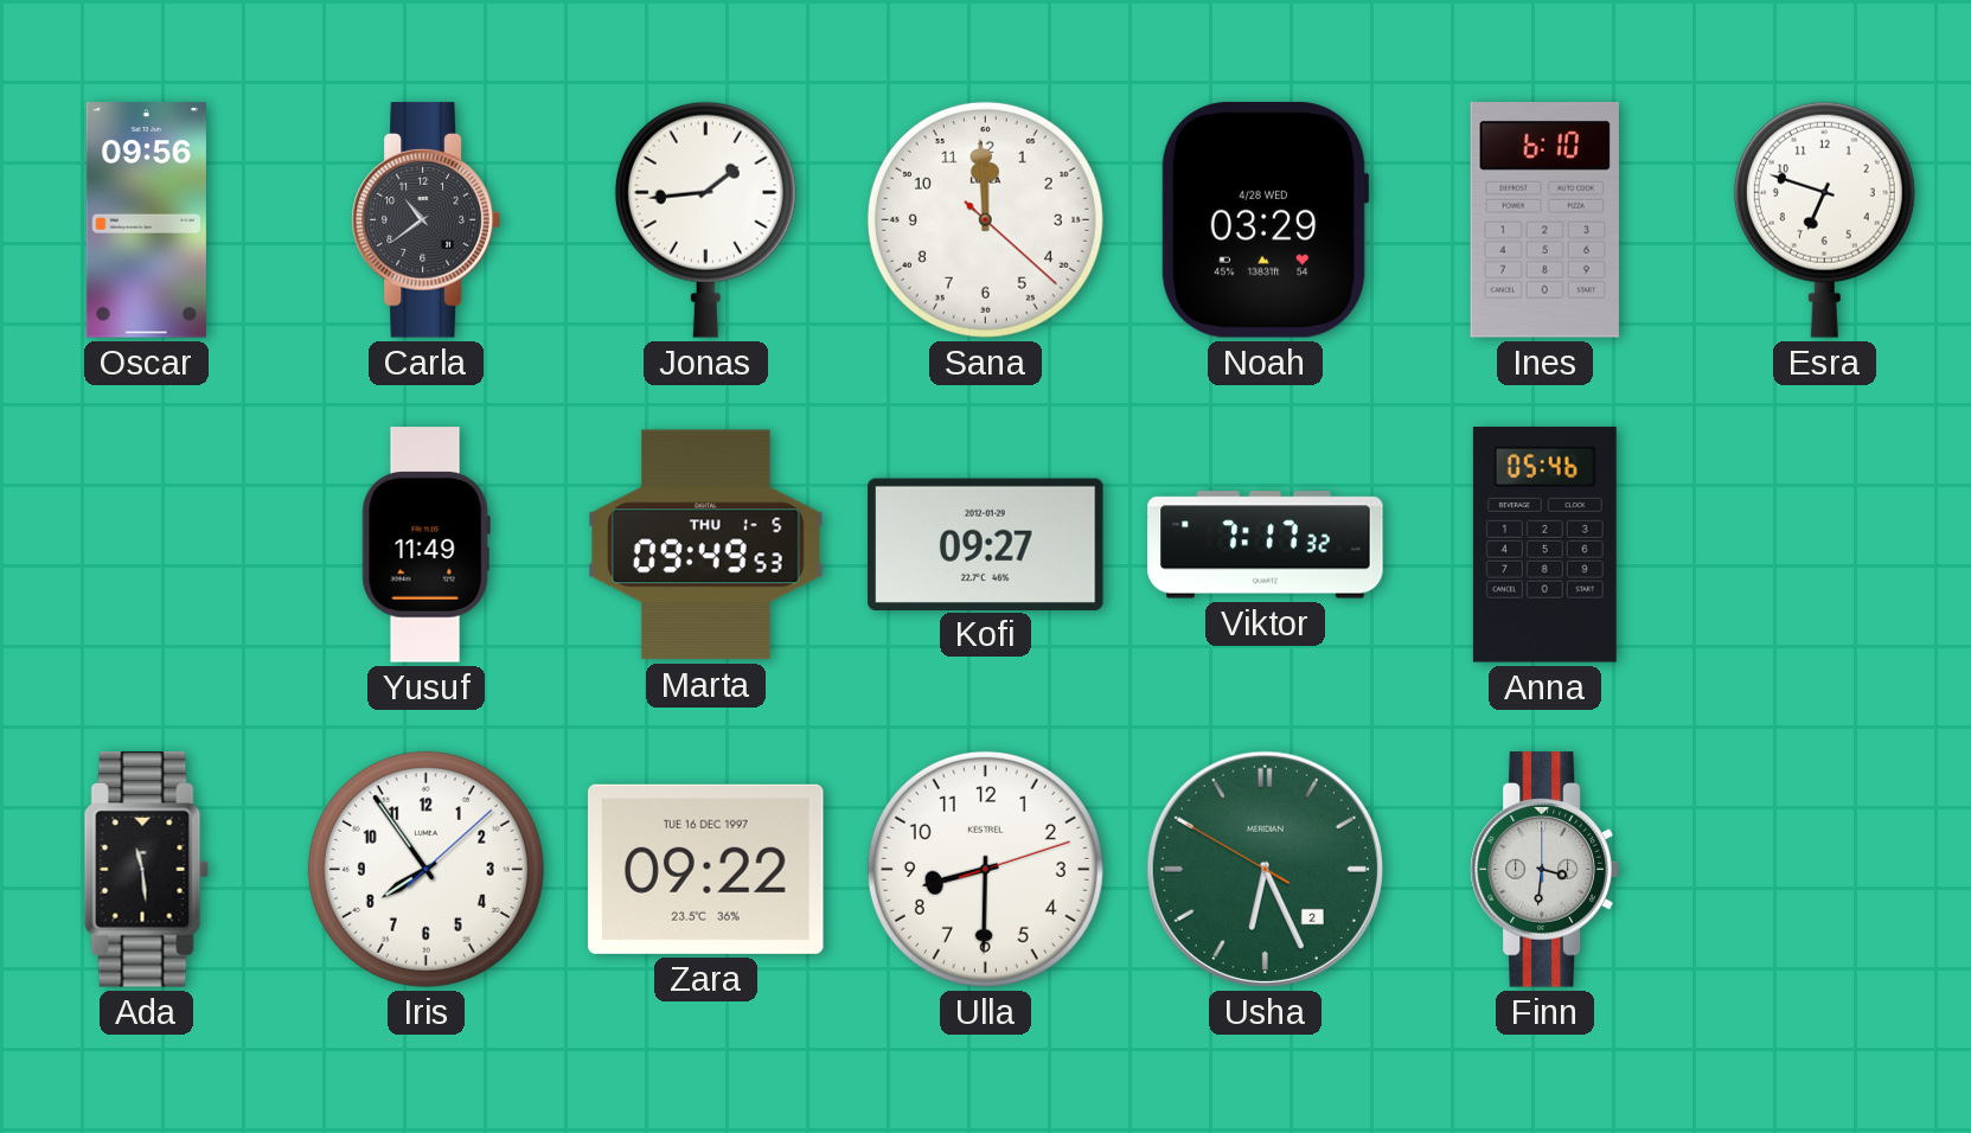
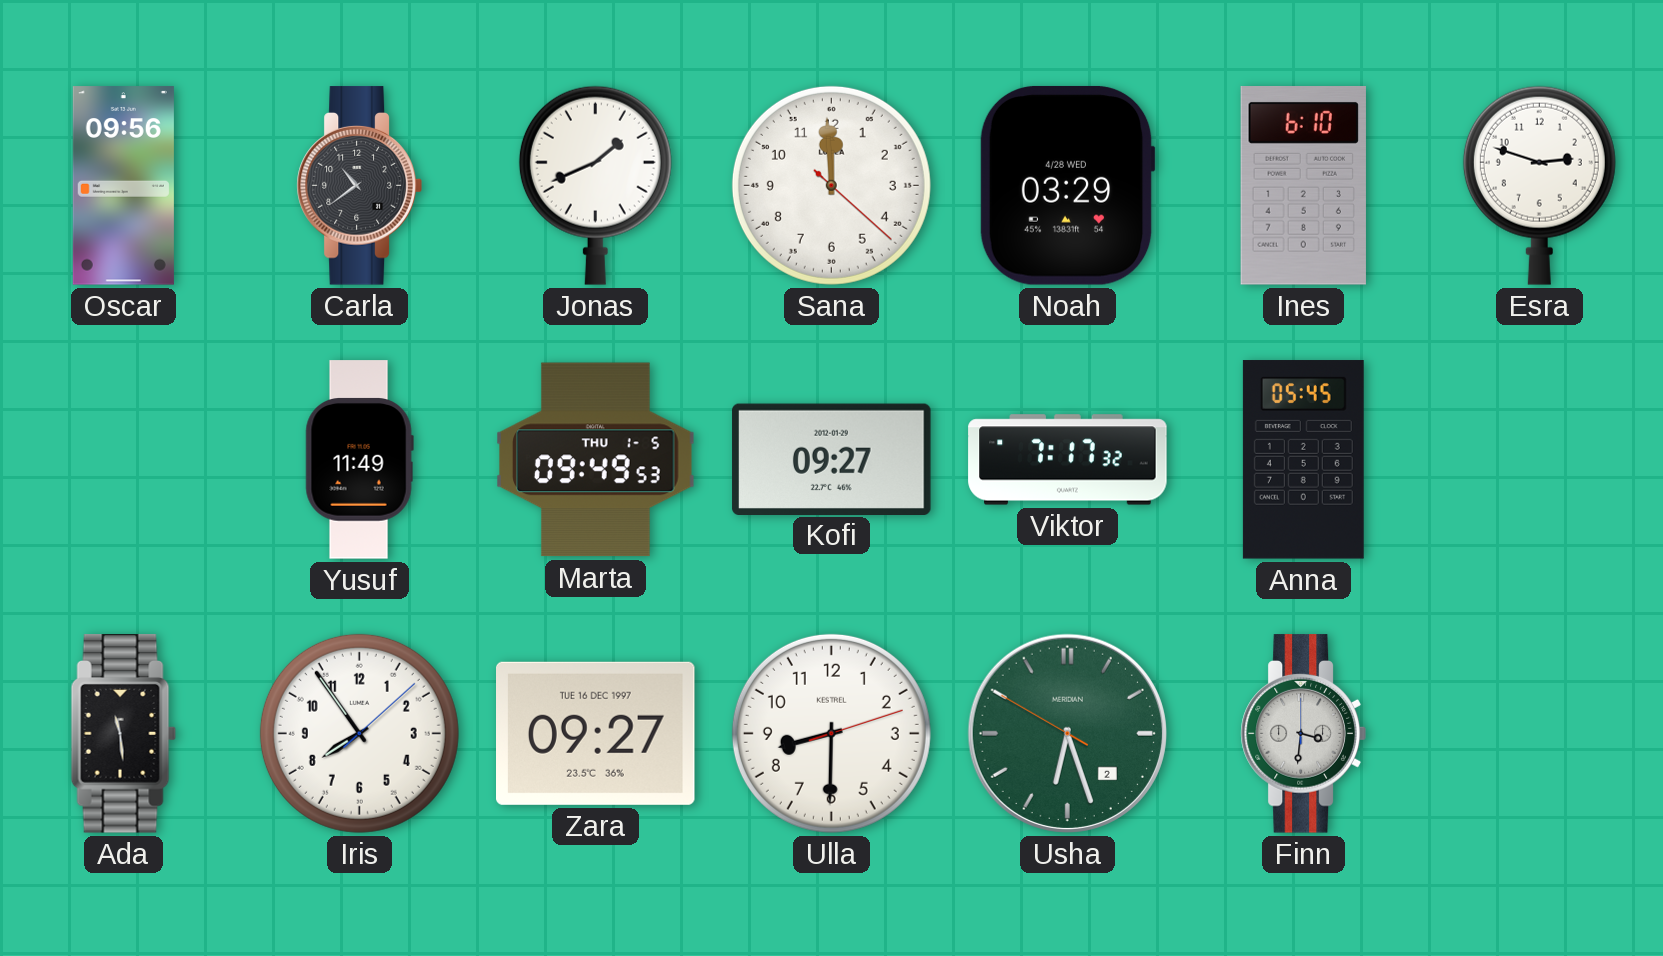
Jonas: 1:44 -> 1:41
Esra: 6:48 -> 2:48
Anna: 05:46 -> 05:45
Zara: 09:22 -> 09:27
Usha: 6:25 -> 6:26
